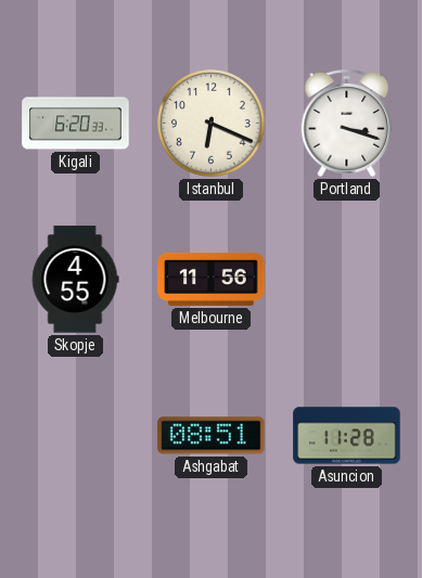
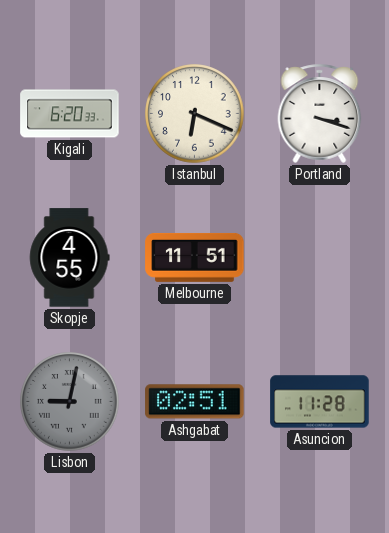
Melbourne: 11:56 -> 11:51
Lisbon: none -> 9:02
Ashgabat: 08:51 -> 02:51
